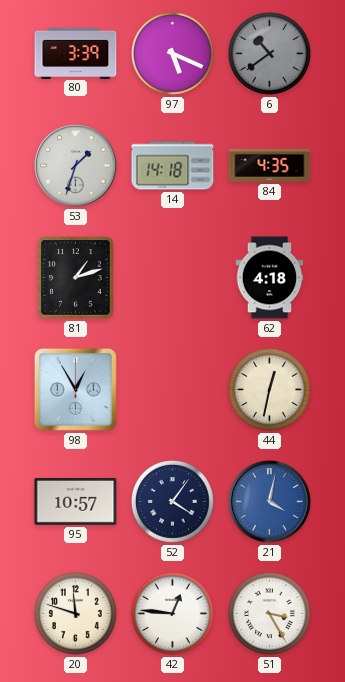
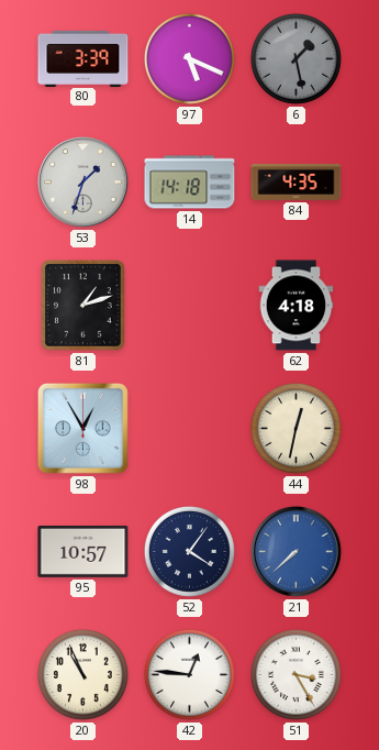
6: 10:39 -> 1:28
21: 4:02 -> 7:38
20: 11:48 -> 10:56
